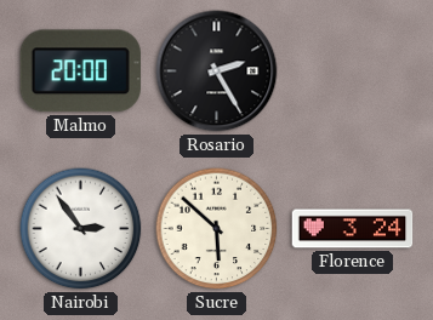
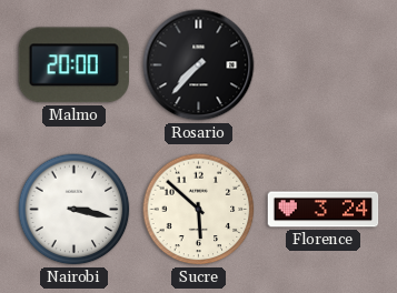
Rosario: 2:25 -> 7:37
Nairobi: 2:54 -> 3:17
